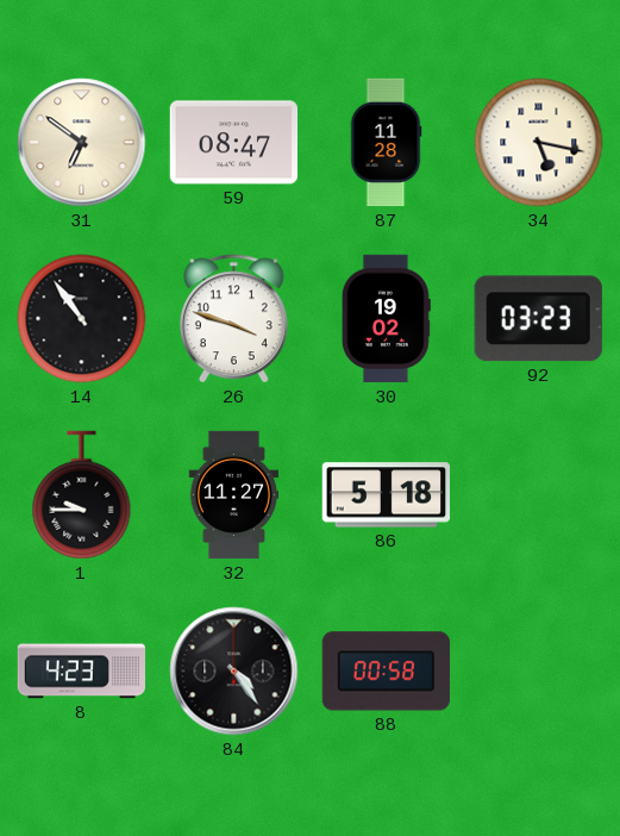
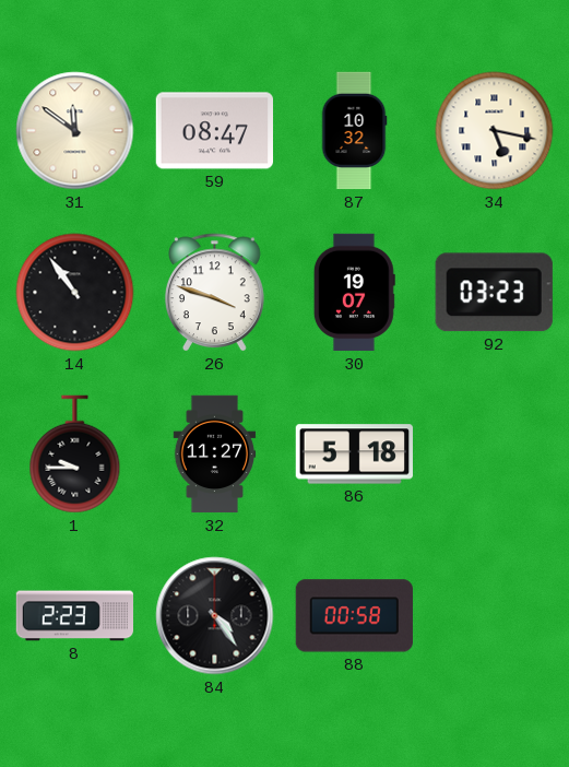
31: 6:51 -> 11:51
87: 11:28 -> 10:32
30: 19:02 -> 19:07
8: 4:23 -> 2:23
